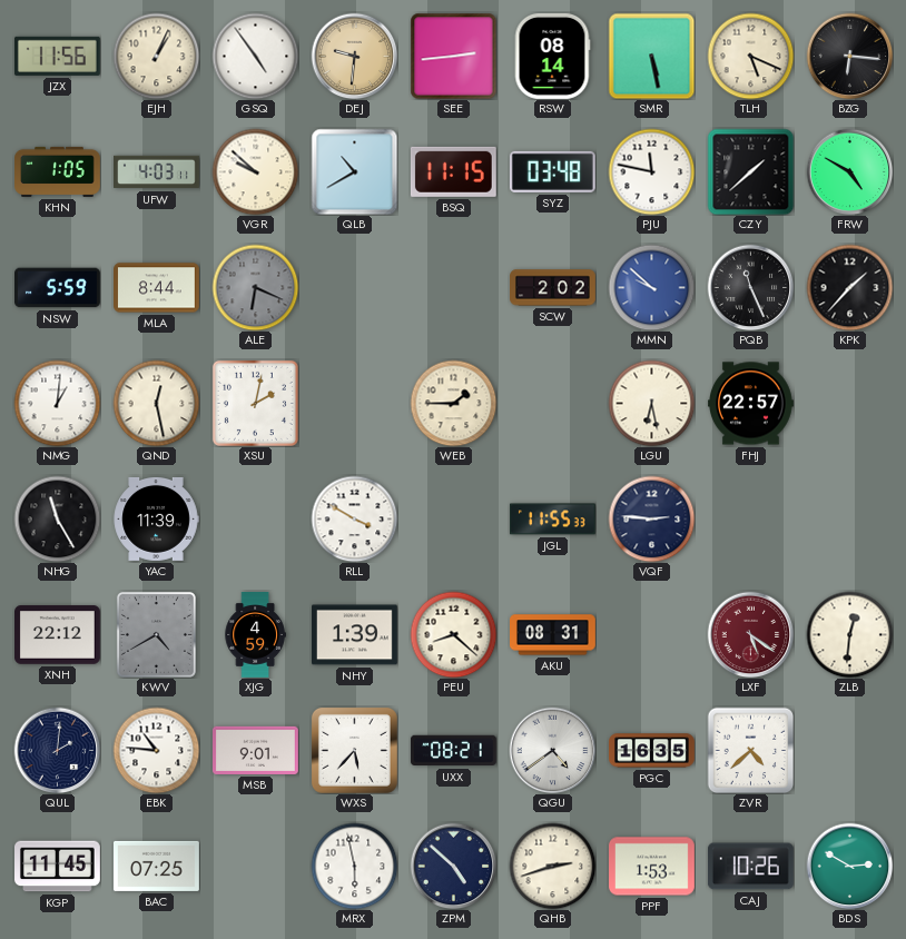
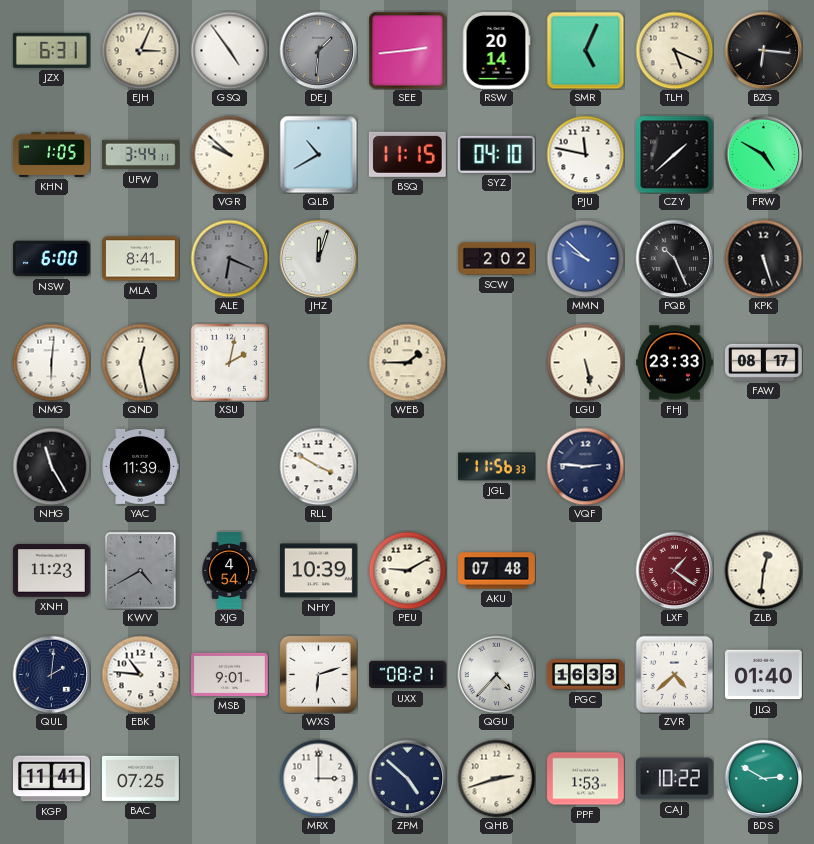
JZX: 11:56 -> 6:31
EJH: 1:04 -> 3:04
DEJ: 9:31 -> 1:31
DEJ dial: champagne -> grey
RSW: 08:14 -> 20:14
SMR: 5:28 -> 5:04
UFW: 4:03 -> 3:44
SYZ: 03:48 -> 04:10
NSW: 5:59 -> 6:00
MLA: 8:44 -> 8:41
JHZ: none -> 12:03
PQB: 11:26 -> 10:26
KPK: 1:37 -> 5:27
NMG: 1:01 -> 6:01
LGU: 6:28 -> 5:28
FHJ: 22:57 -> 23:33
FAW: none -> 08:17
JGL: 11:55 -> 11:56
XNH: 22:12 -> 11:23
XJG: 4:59 -> 4:54
NHY: 1:39 -> 10:39
PEU: 8:22 -> 9:10
AKU: 08:31 -> 07:48
LXF: 5:21 -> 1:21
WXS: 5:37 -> 6:12
QGU: 4:39 -> 4:37
PGC: 16:35 -> 16:33
JLQ: none -> 01:40
KGP: 11:45 -> 11:41
MRX: 5:58 -> 3:00
CAJ: 10:26 -> 10:22
